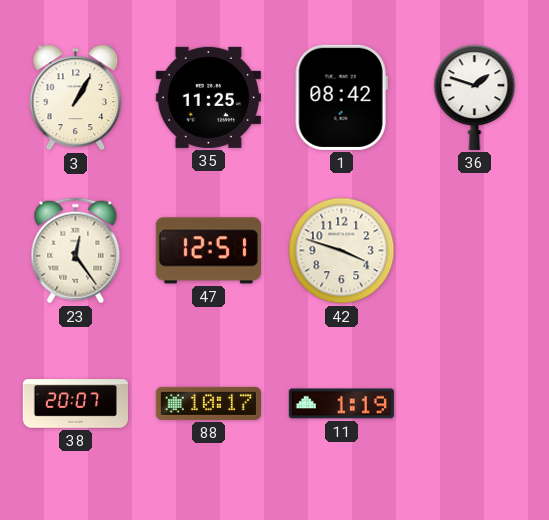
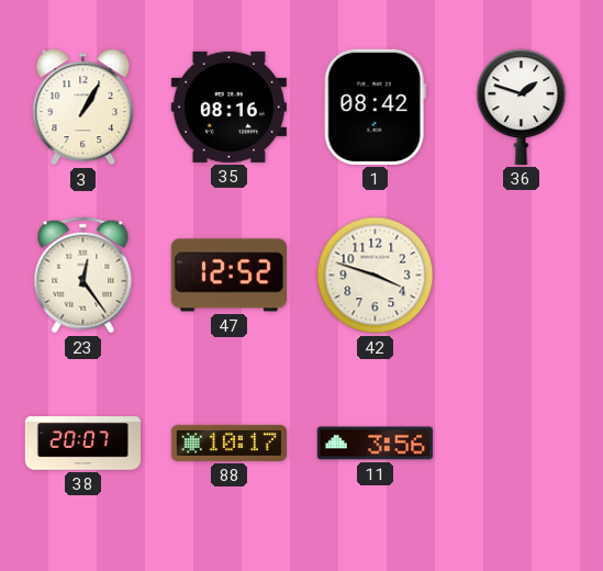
35: 11:25 -> 08:16
47: 12:51 -> 12:52
11: 1:19 -> 3:56
